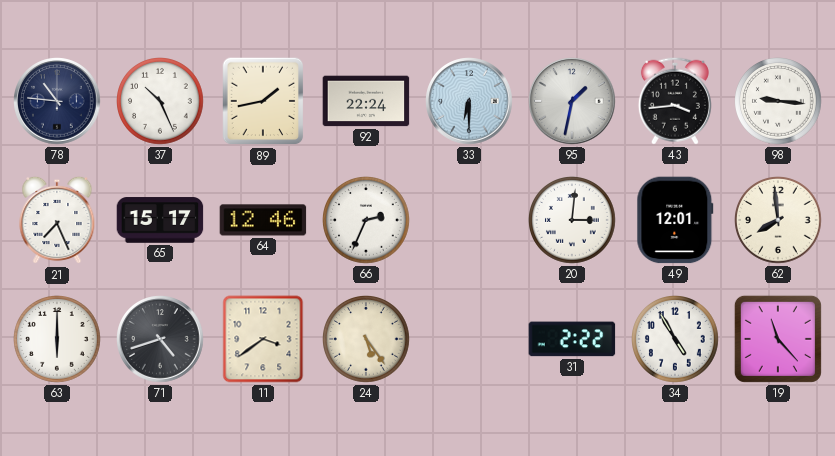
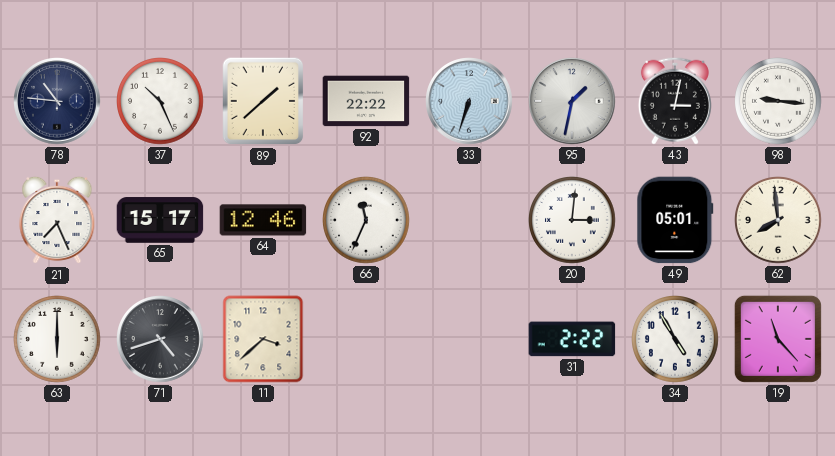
89: 1:43 -> 1:38
92: 22:24 -> 22:22
33: 6:30 -> 6:33
43: 3:44 -> 3:02
66: 2:34 -> 11:34
49: 12:01 -> 05:01
11: 3:39 -> 3:38
24: 5:24 -> none
